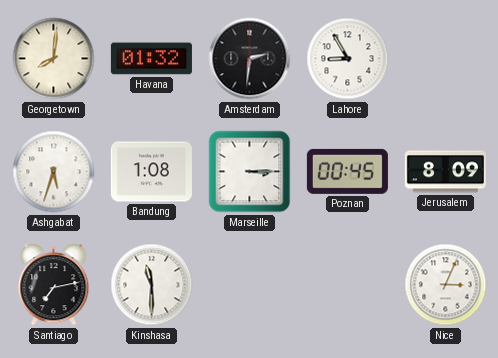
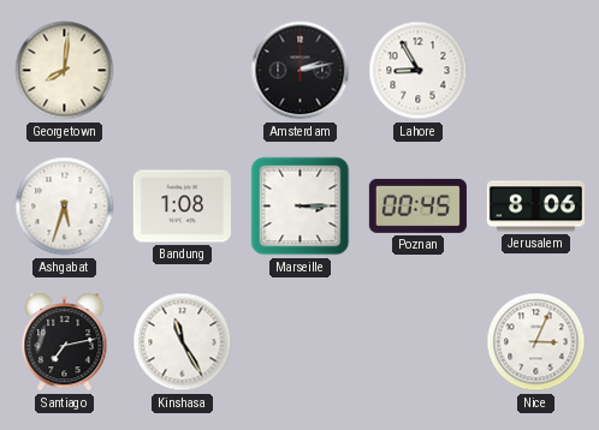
Havana: 01:32 -> none
Amsterdam: 2:31 -> 2:13
Jerusalem: 8:09 -> 8:06
Kinshasa: 11:30 -> 11:25
